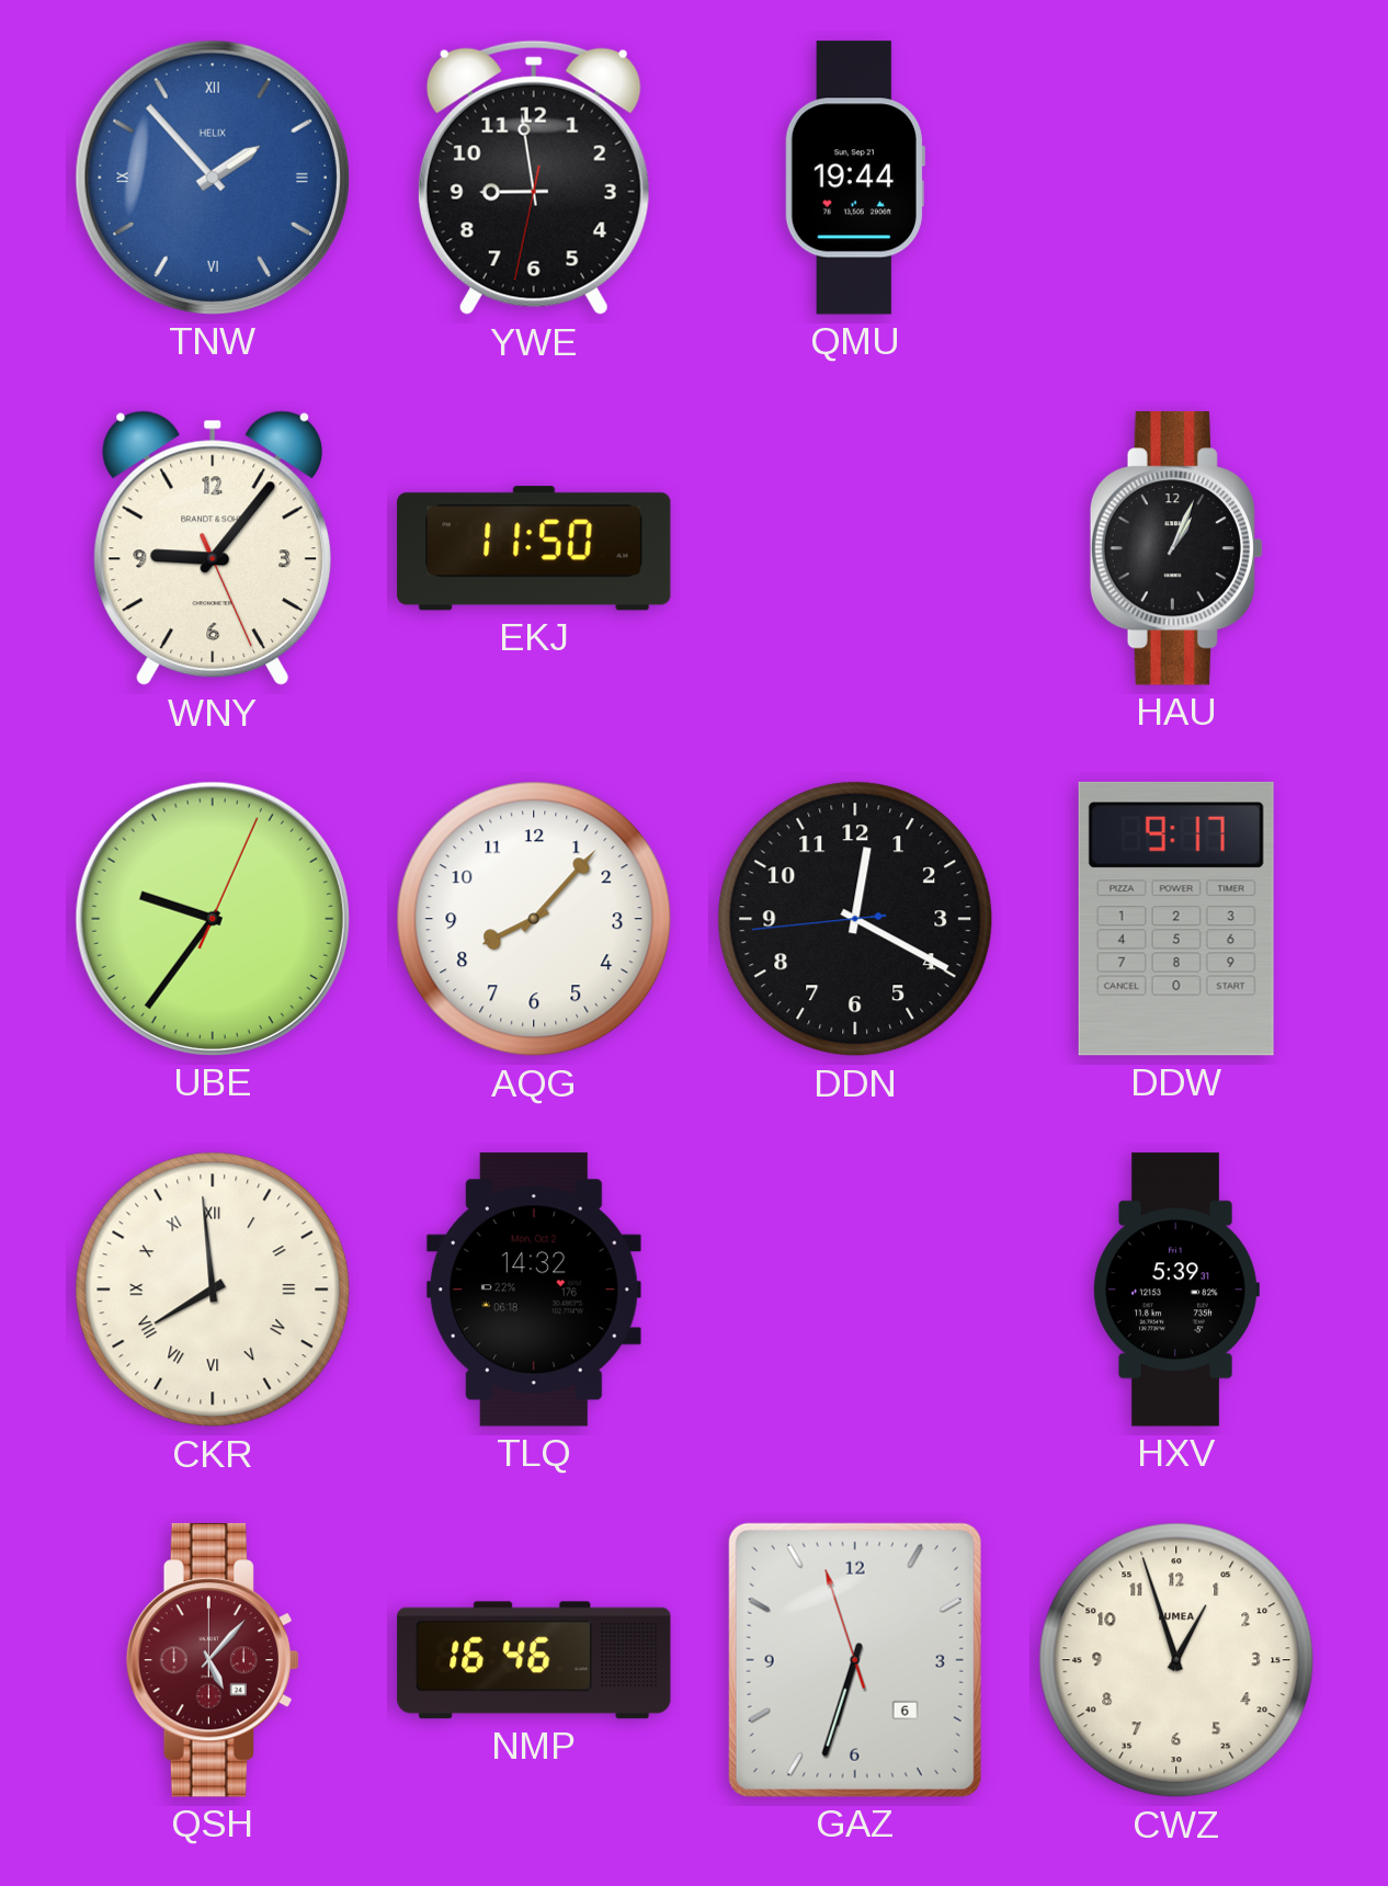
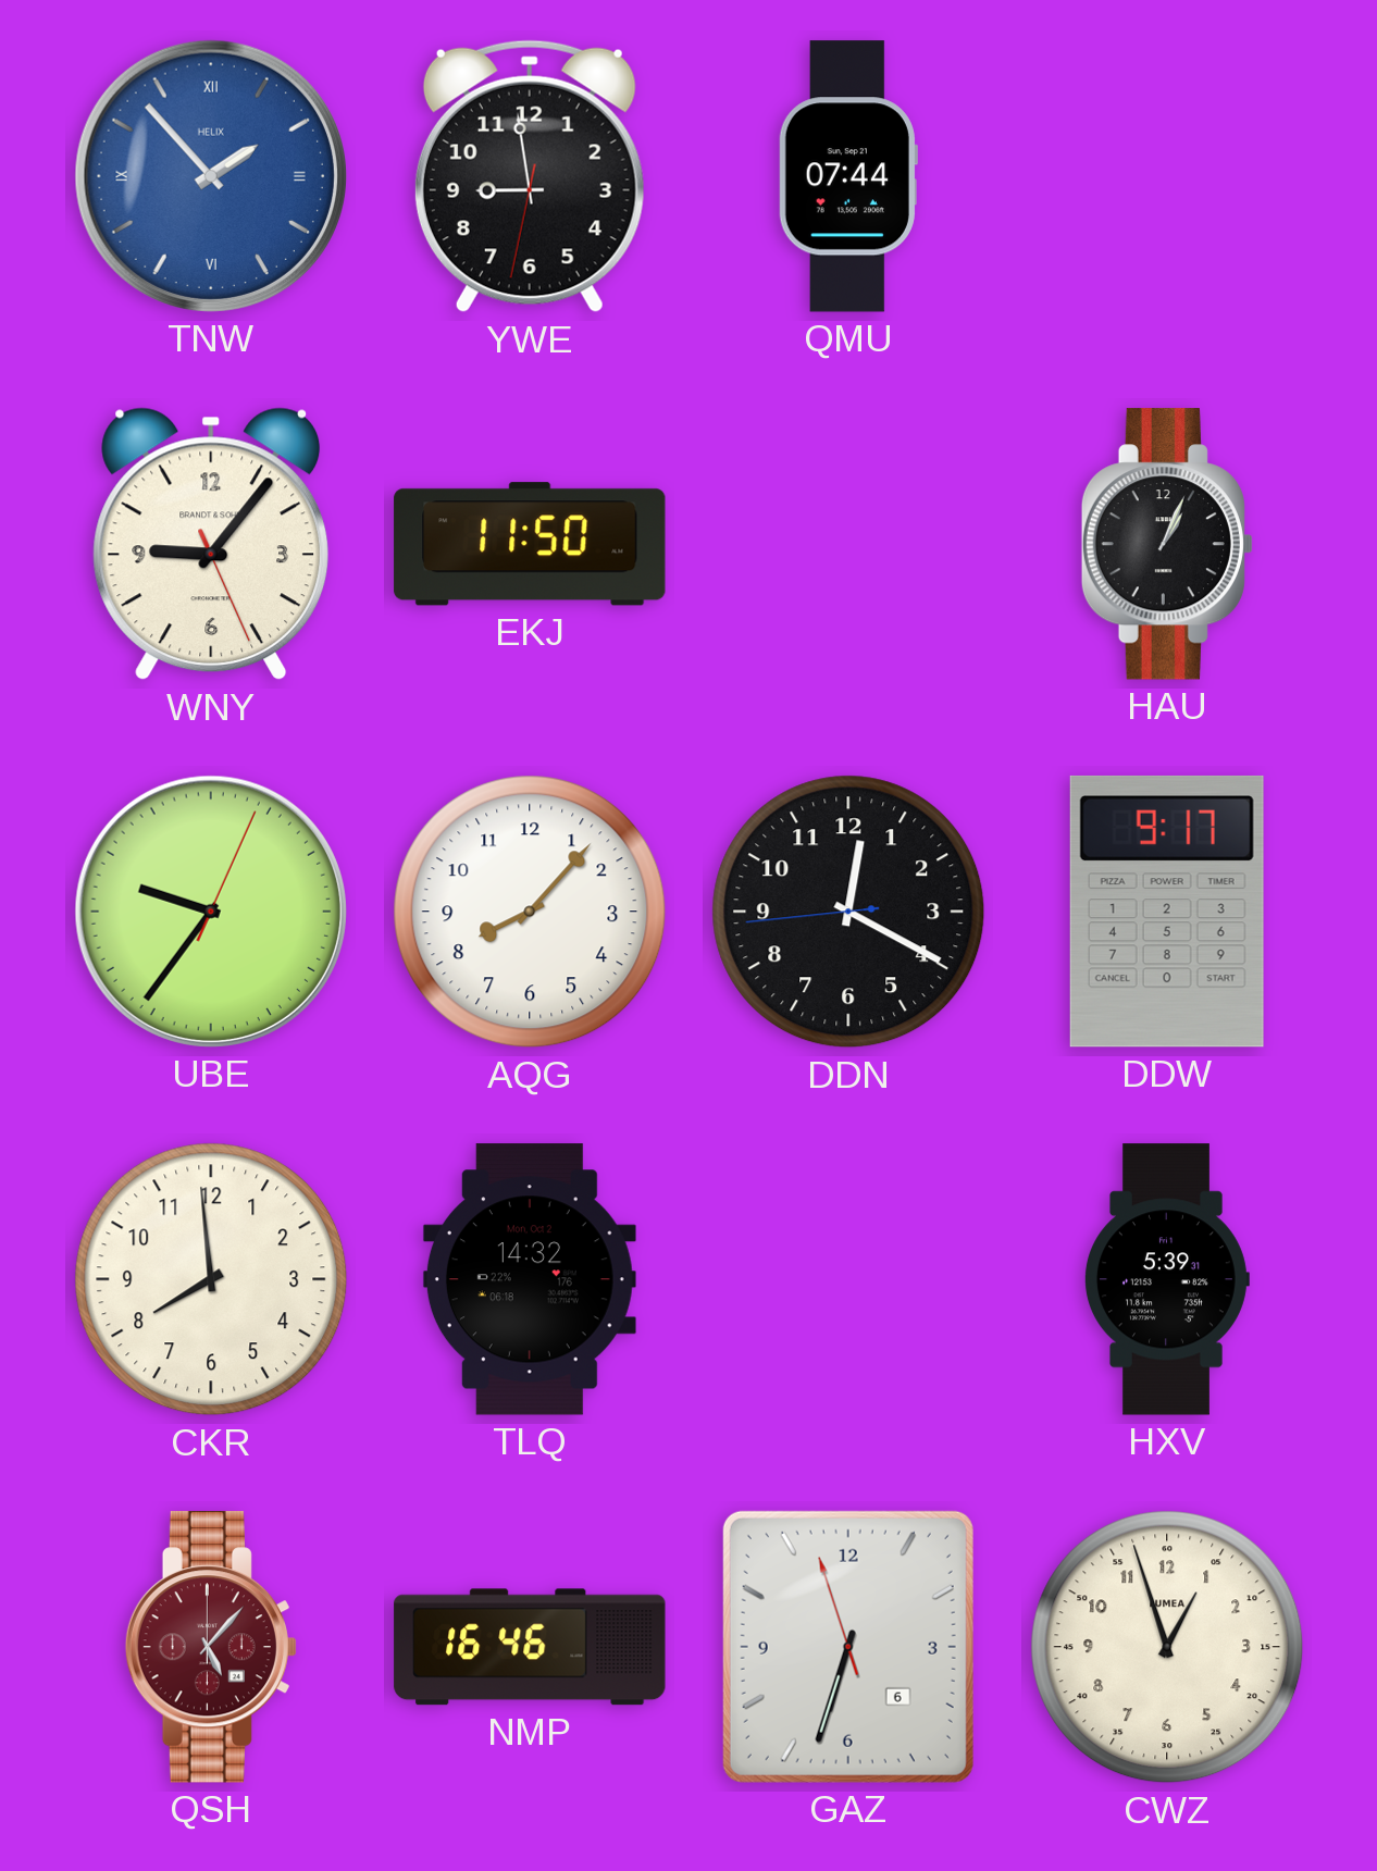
QMU: 19:44 -> 07:44
CKR numerals: Roman -> Arabic
